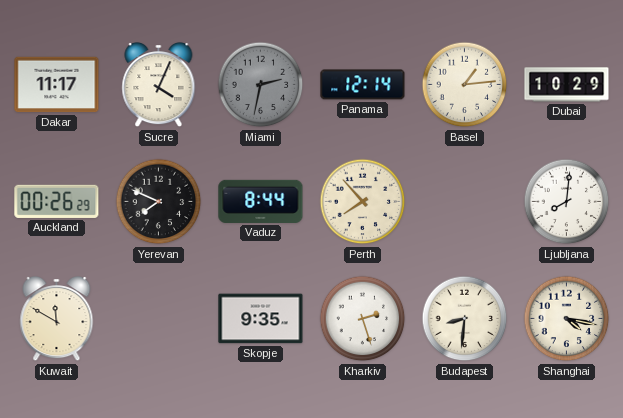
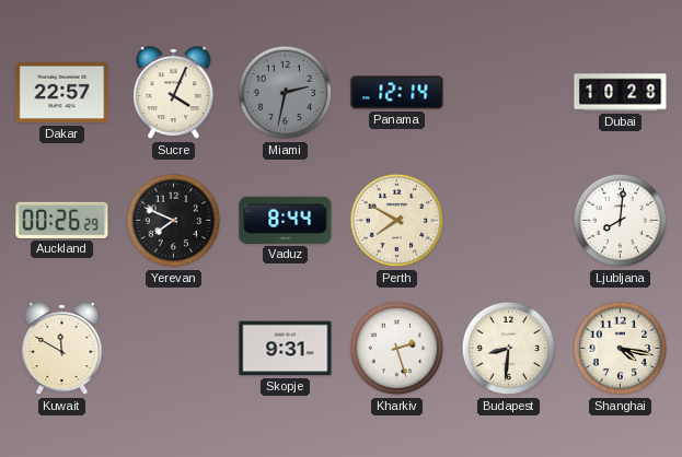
Dakar: 11:17 -> 22:57
Basel: 1:14 -> none
Dubai: 10:29 -> 10:28
Perth: 7:53 -> 7:50
Skopje: 9:35 -> 9:31
